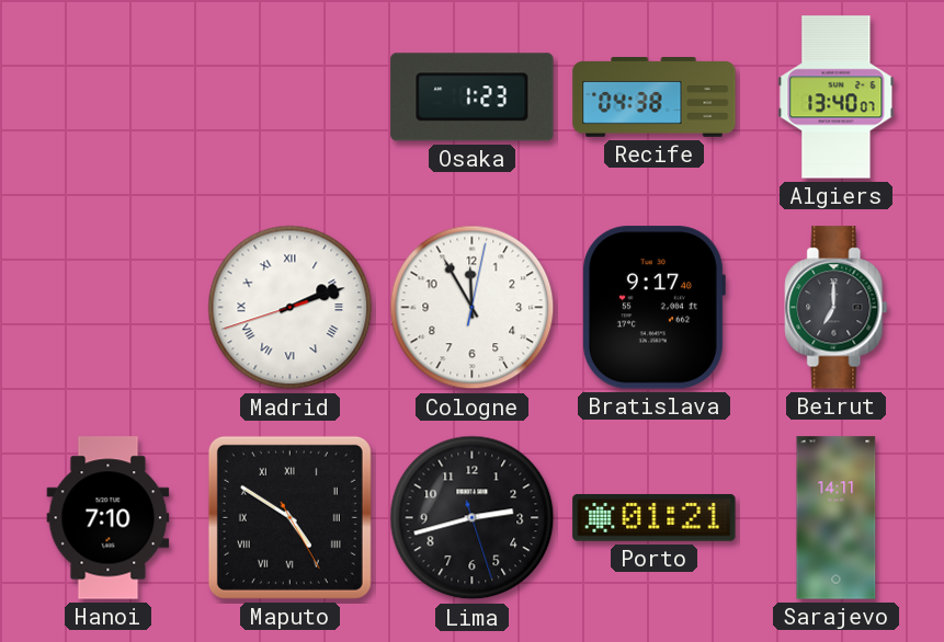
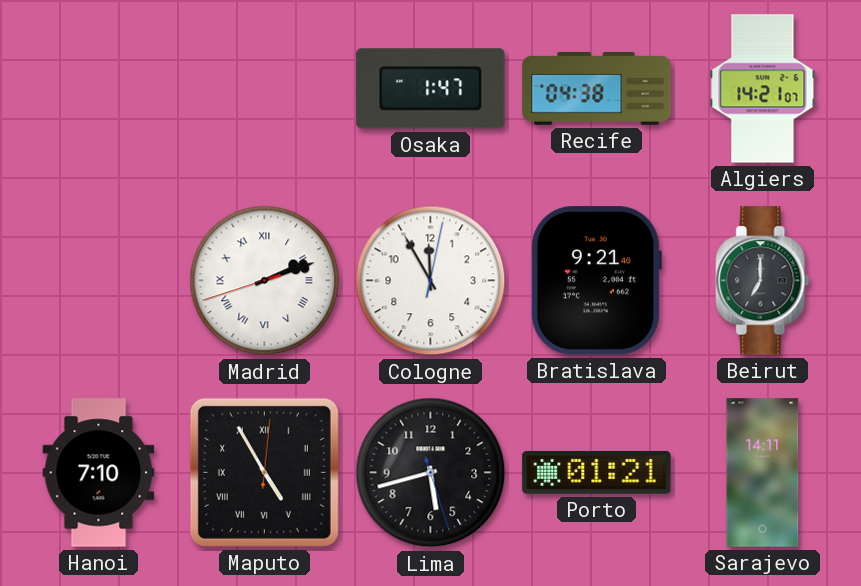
Osaka: 1:23 -> 1:47
Algiers: 13:40 -> 14:21
Bratislava: 9:17 -> 9:21
Maputo: 4:50 -> 4:55
Lima: 2:42 -> 5:42
